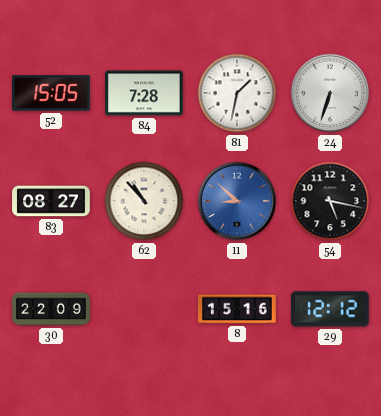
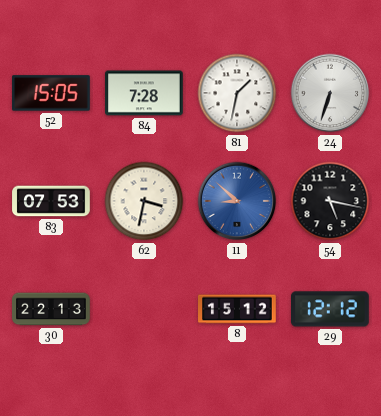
83: 08:27 -> 07:53
62: 10:53 -> 3:32
30: 22:09 -> 22:13
8: 15:16 -> 15:12
